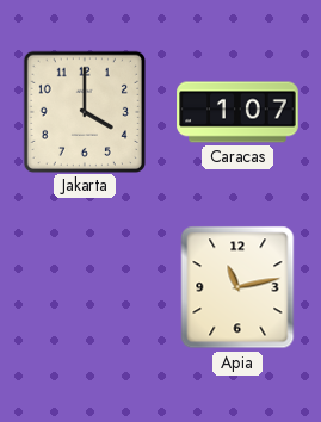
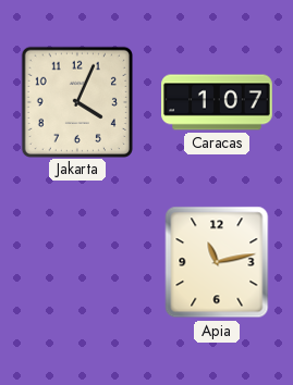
Jakarta: 4:00 -> 4:04
